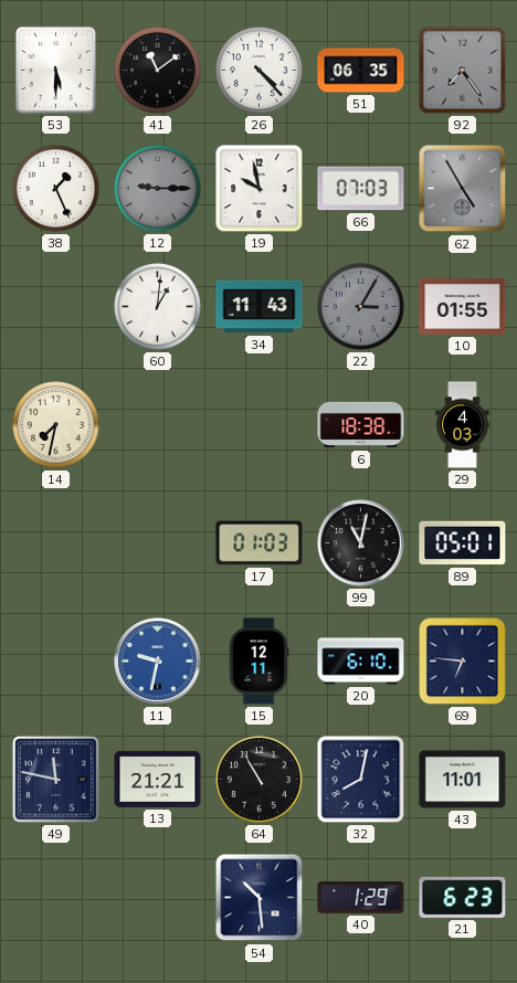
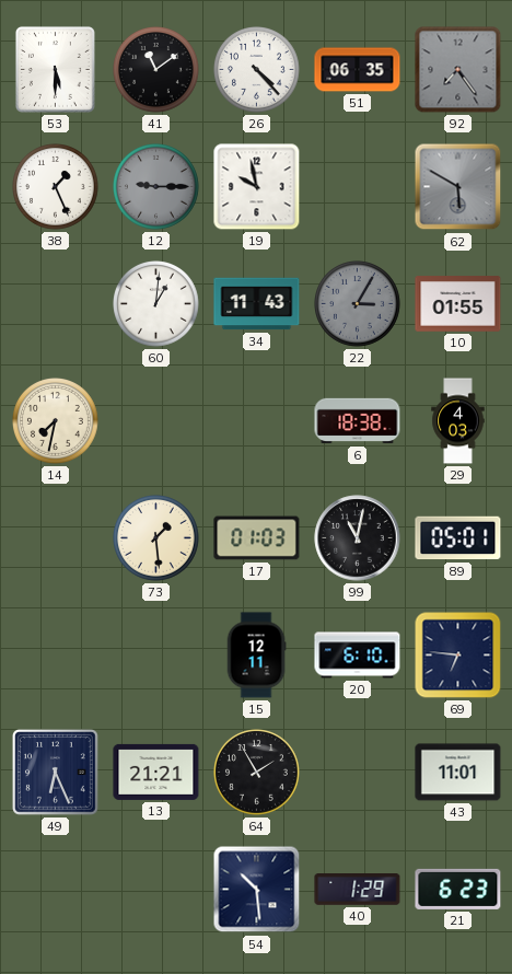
66: 07:03 -> none
62: 4:55 -> 5:50
73: none -> 1:29
11: 9:32 -> none
49: 11:47 -> 6:26
64: 10:55 -> 1:55
32: 8:02 -> none
